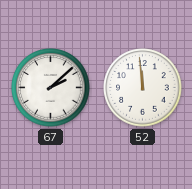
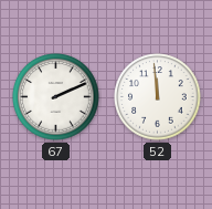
67: 2:08 -> 2:11
